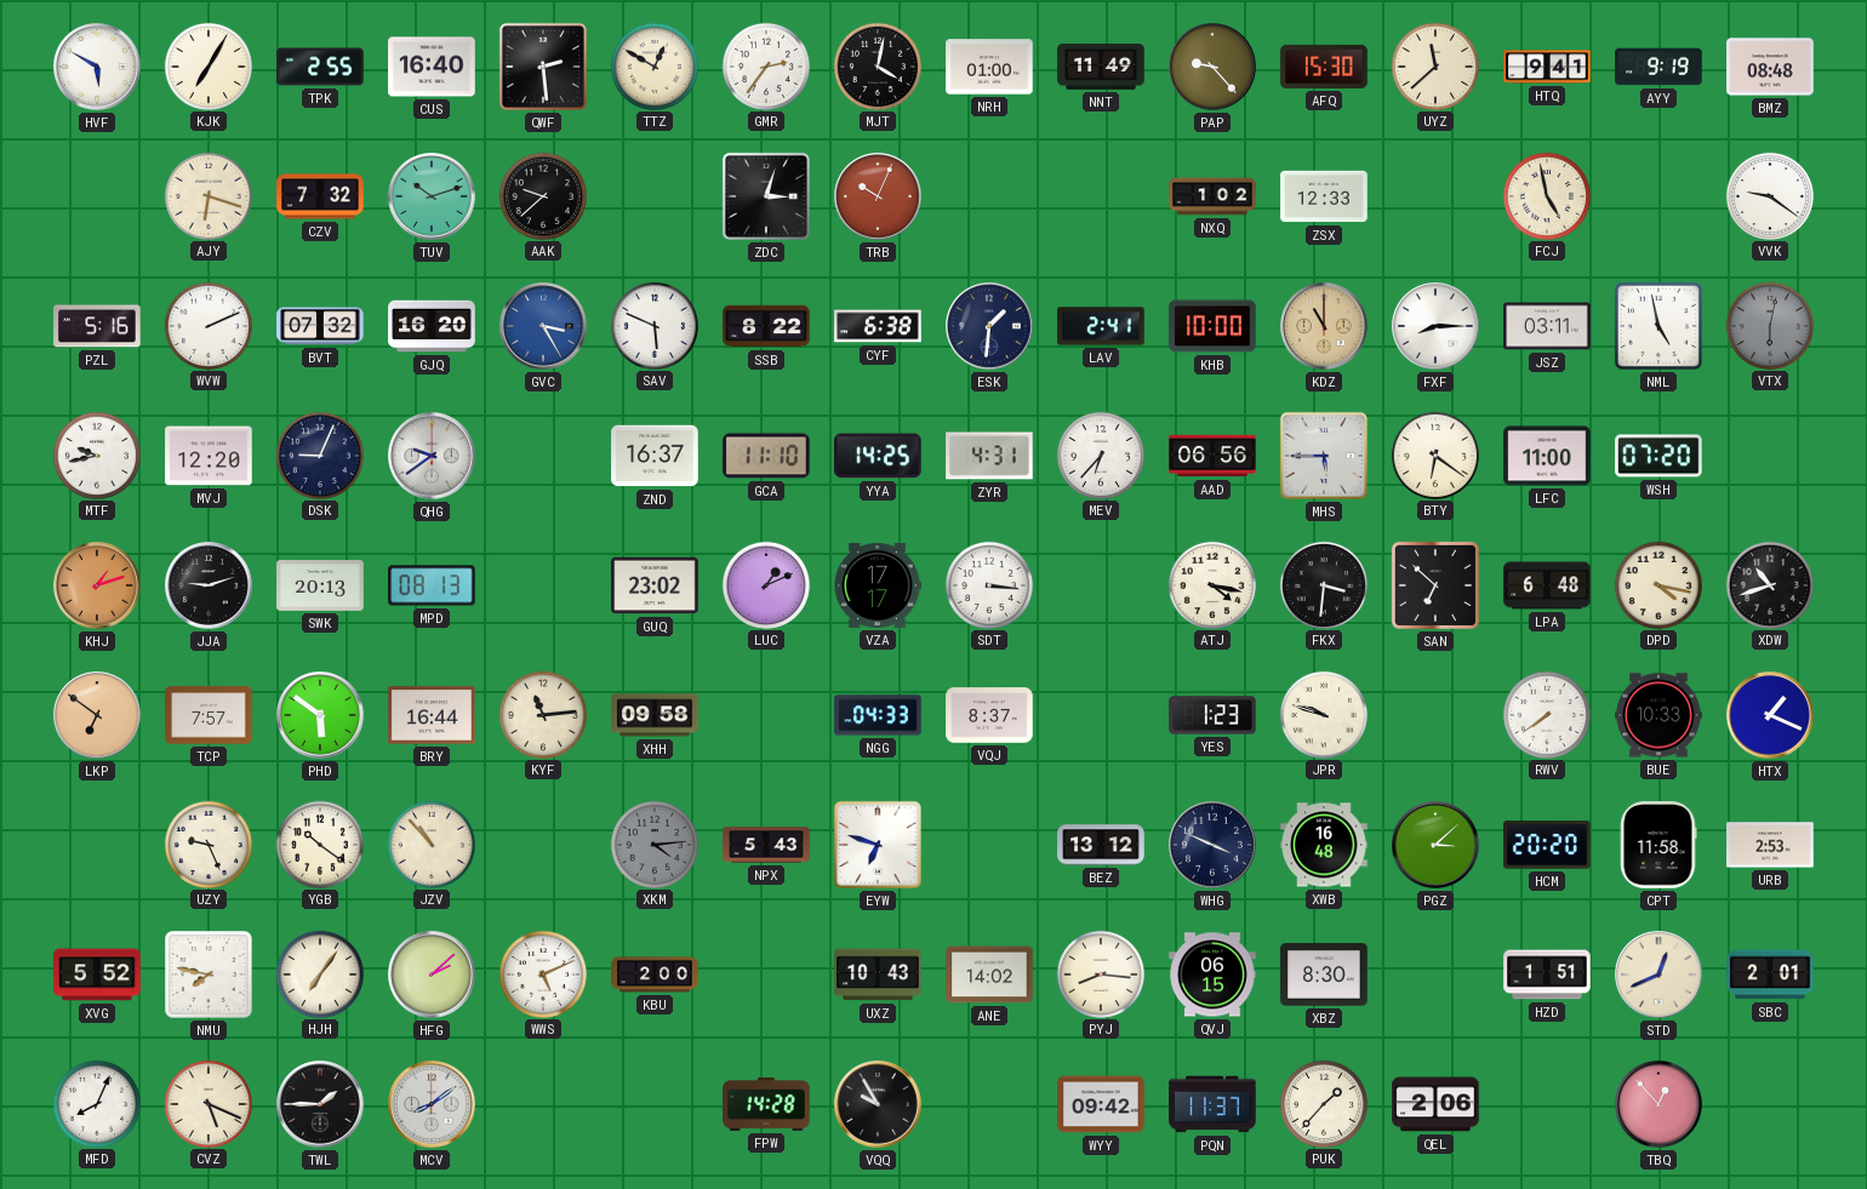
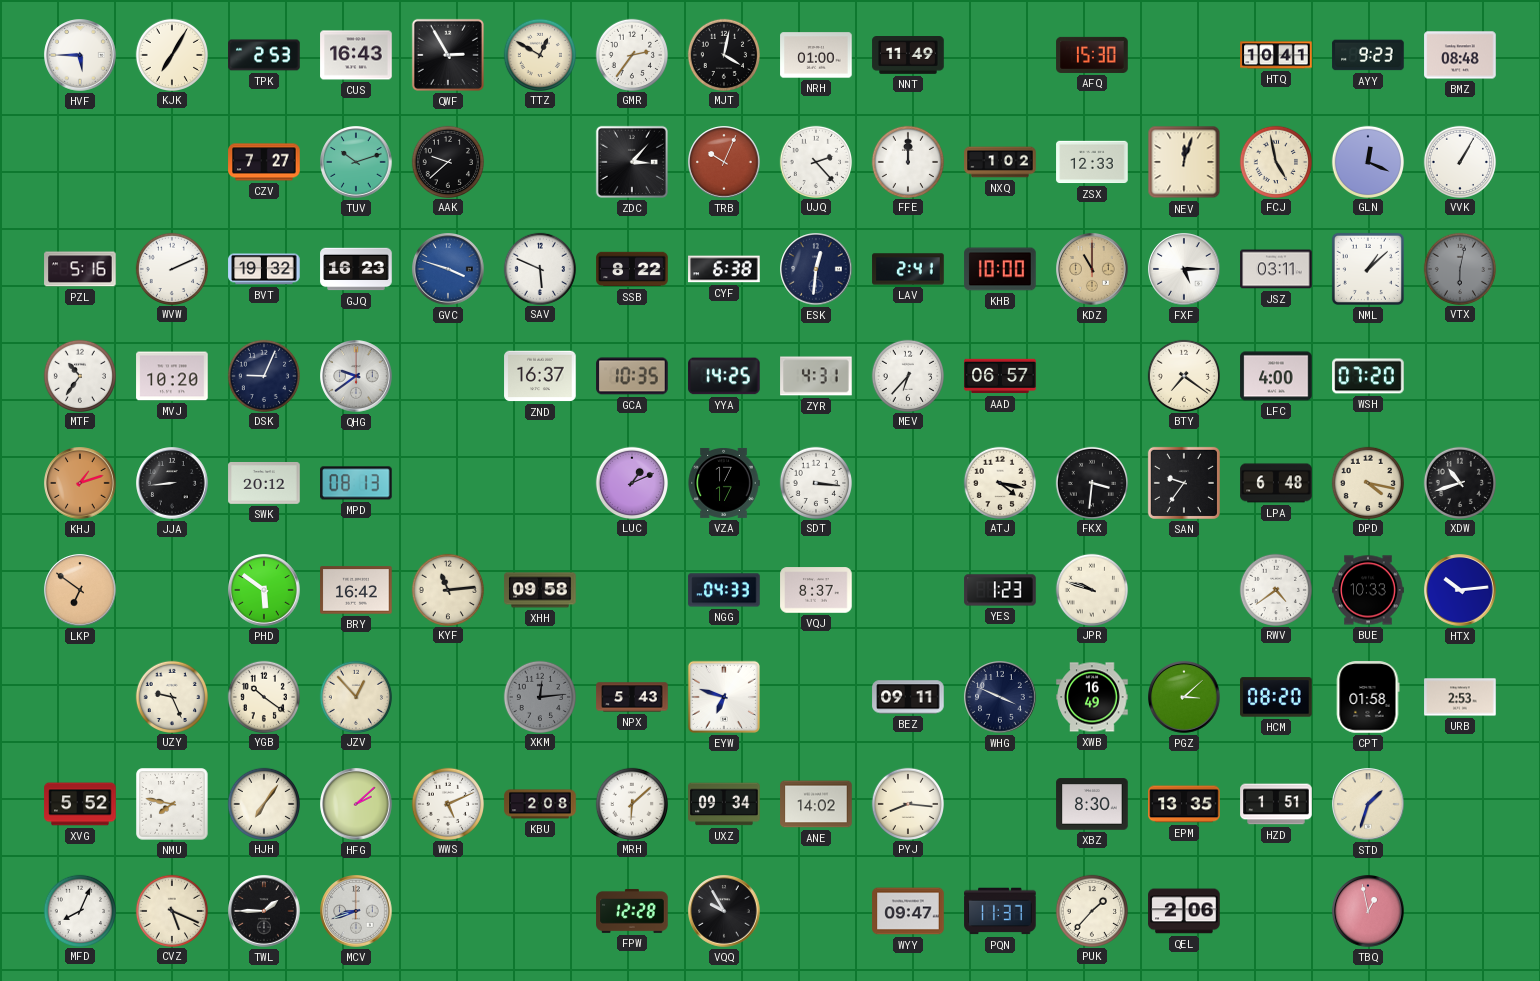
HVF: 5:50 -> 5:45
TPK: 2:55 -> 2:53
CUS: 16:40 -> 16:43
QWF: 2:29 -> 2:55
PAP: 9:23 -> none
UYZ: 11:38 -> none
HTQ: 9:41 -> 10:41
AYY: 9:19 -> 9:23
AJY: 6:18 -> none
CZV: 7:32 -> 7:27
ZDC: 3:03 -> 3:07
UJQ: none -> 2:23
FFE: none -> 12:00
NEV: none -> 12:03
GLN: none -> 12:19
VVK: 9:21 -> 1:05
BVT: 07:32 -> 19:32
GJQ: 16:20 -> 16:23
GVC: 3:25 -> 3:48
ESK: 1:31 -> 12:31
FXF: 8:15 -> 5:15
NML: 4:58 -> 1:08
MTF: 9:43 -> 10:36
MVJ: 12:20 -> 10:20
GCA: 11:10 -> 10:35
AAD: 06:56 -> 06:57
MHS: 5:45 -> none
BTY: 6:21 -> 7:21
LFC: 11:00 -> 4:00
JJA: 9:12 -> 8:44
SWK: 20:13 -> 20:12
GUQ: 23:02 -> none
SAN: 6:52 -> 9:36
TCP: 7:57 -> none
BRY: 16:44 -> 16:42
RWV: 7:39 -> 4:39
HTX: 1:19 -> 10:14
JZV: 10:53 -> 12:53
XKM: 4:14 -> 12:14
BEZ: 13:12 -> 09:11
XWB: 16:48 -> 16:49
HCM: 20:20 -> 08:20
CPT: 11:58 -> 01:58
KBU: 2:00 -> 2:08
MRH: none -> 6:08
UXZ: 10:43 -> 09:34
QVJ: 06:15 -> none
EPM: none -> 13:35
STD: 12:41 -> 1:33
SBC: 2:01 -> none
MCV: 8:09 -> 8:42
FPW: 14:28 -> 12:28
WYY: 09:42 -> 09:47
TBQ: 12:53 -> 12:58
